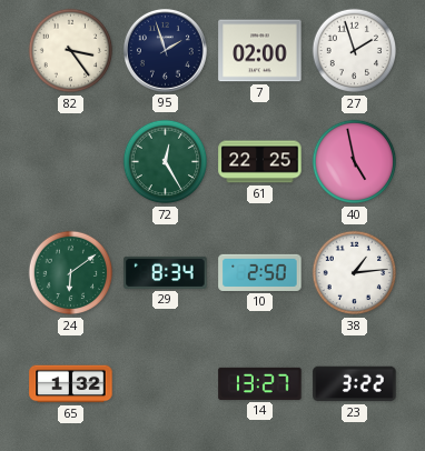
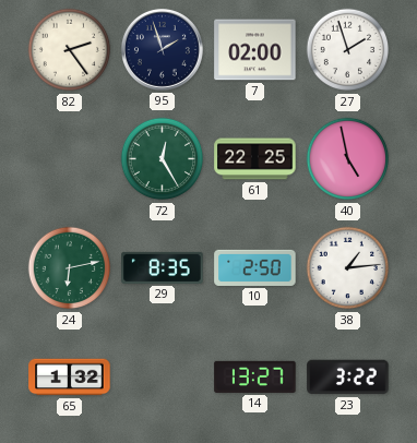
82: 3:24 -> 2:24
24: 6:09 -> 6:13
29: 8:34 -> 8:35
